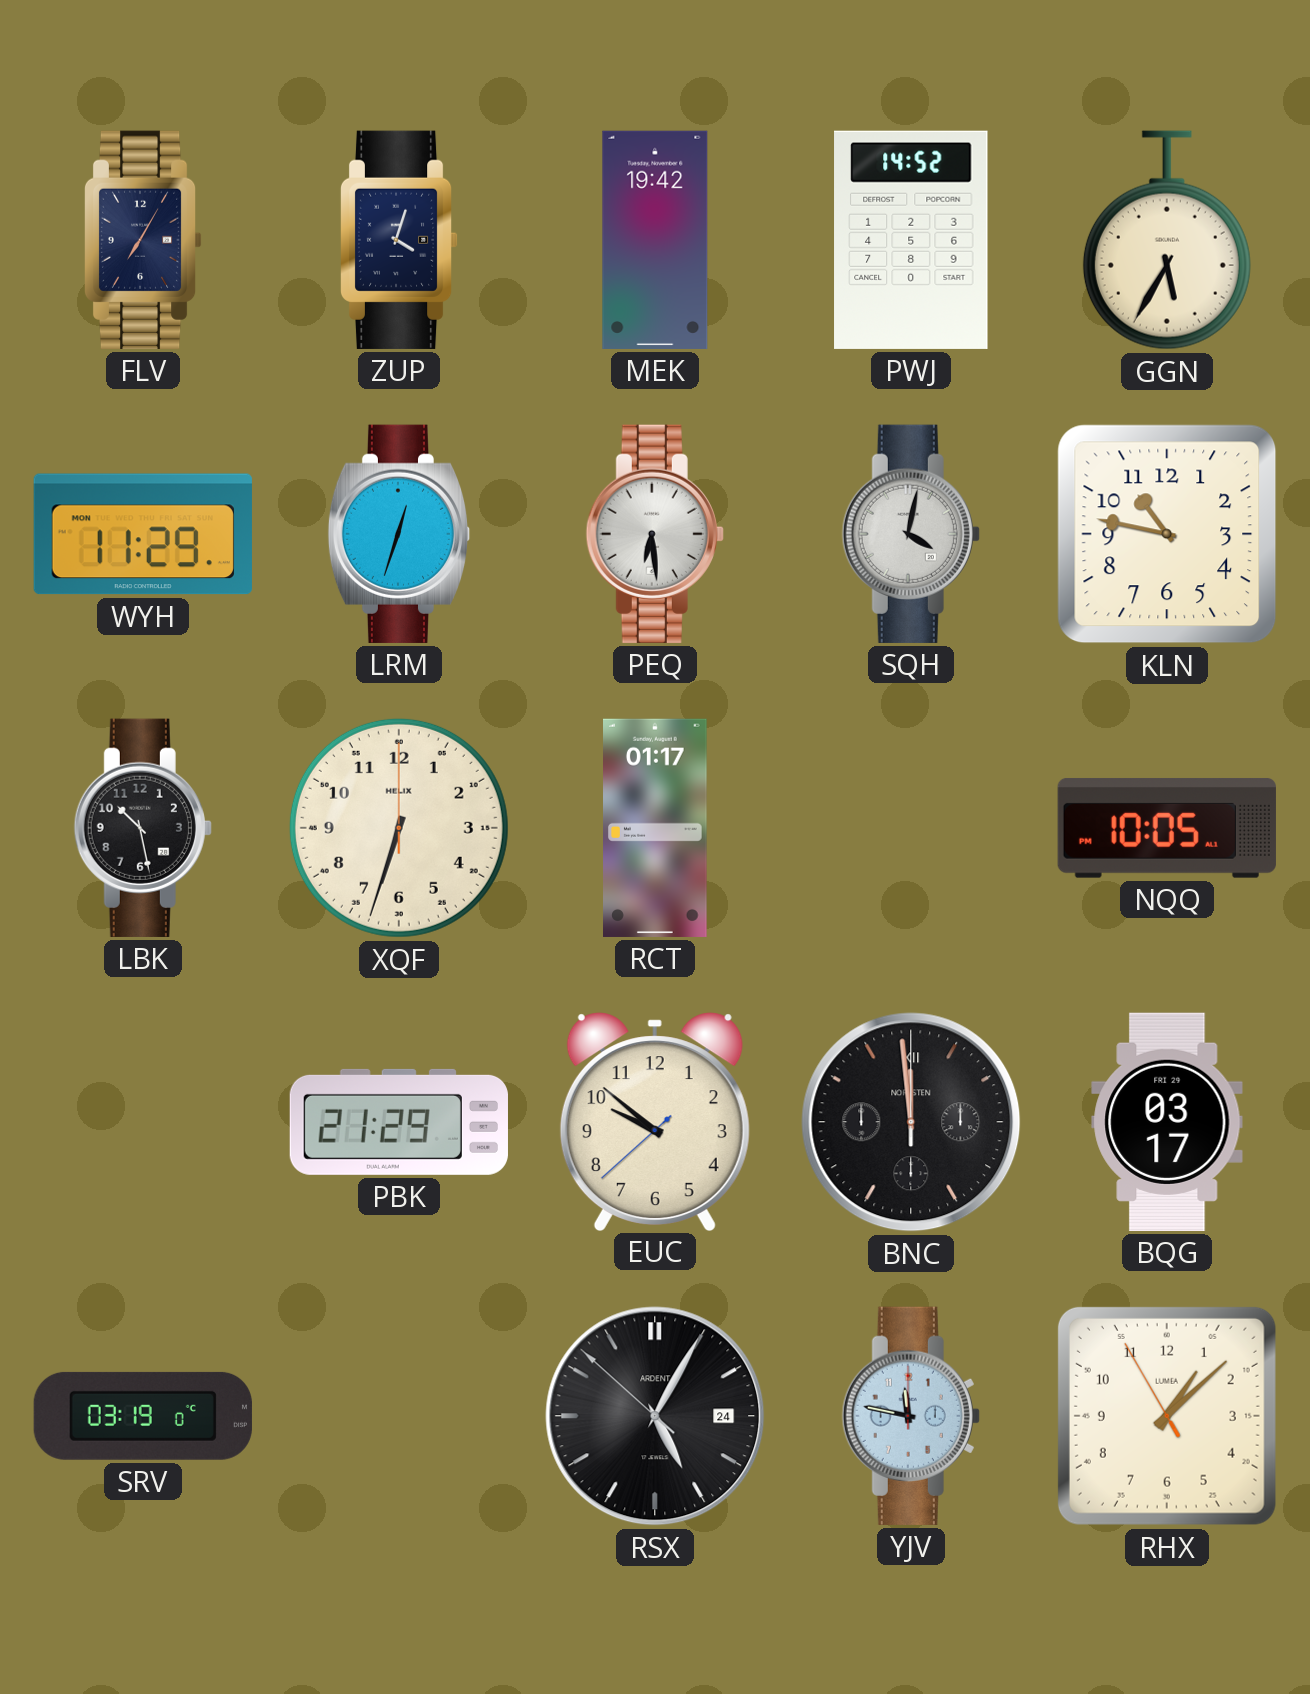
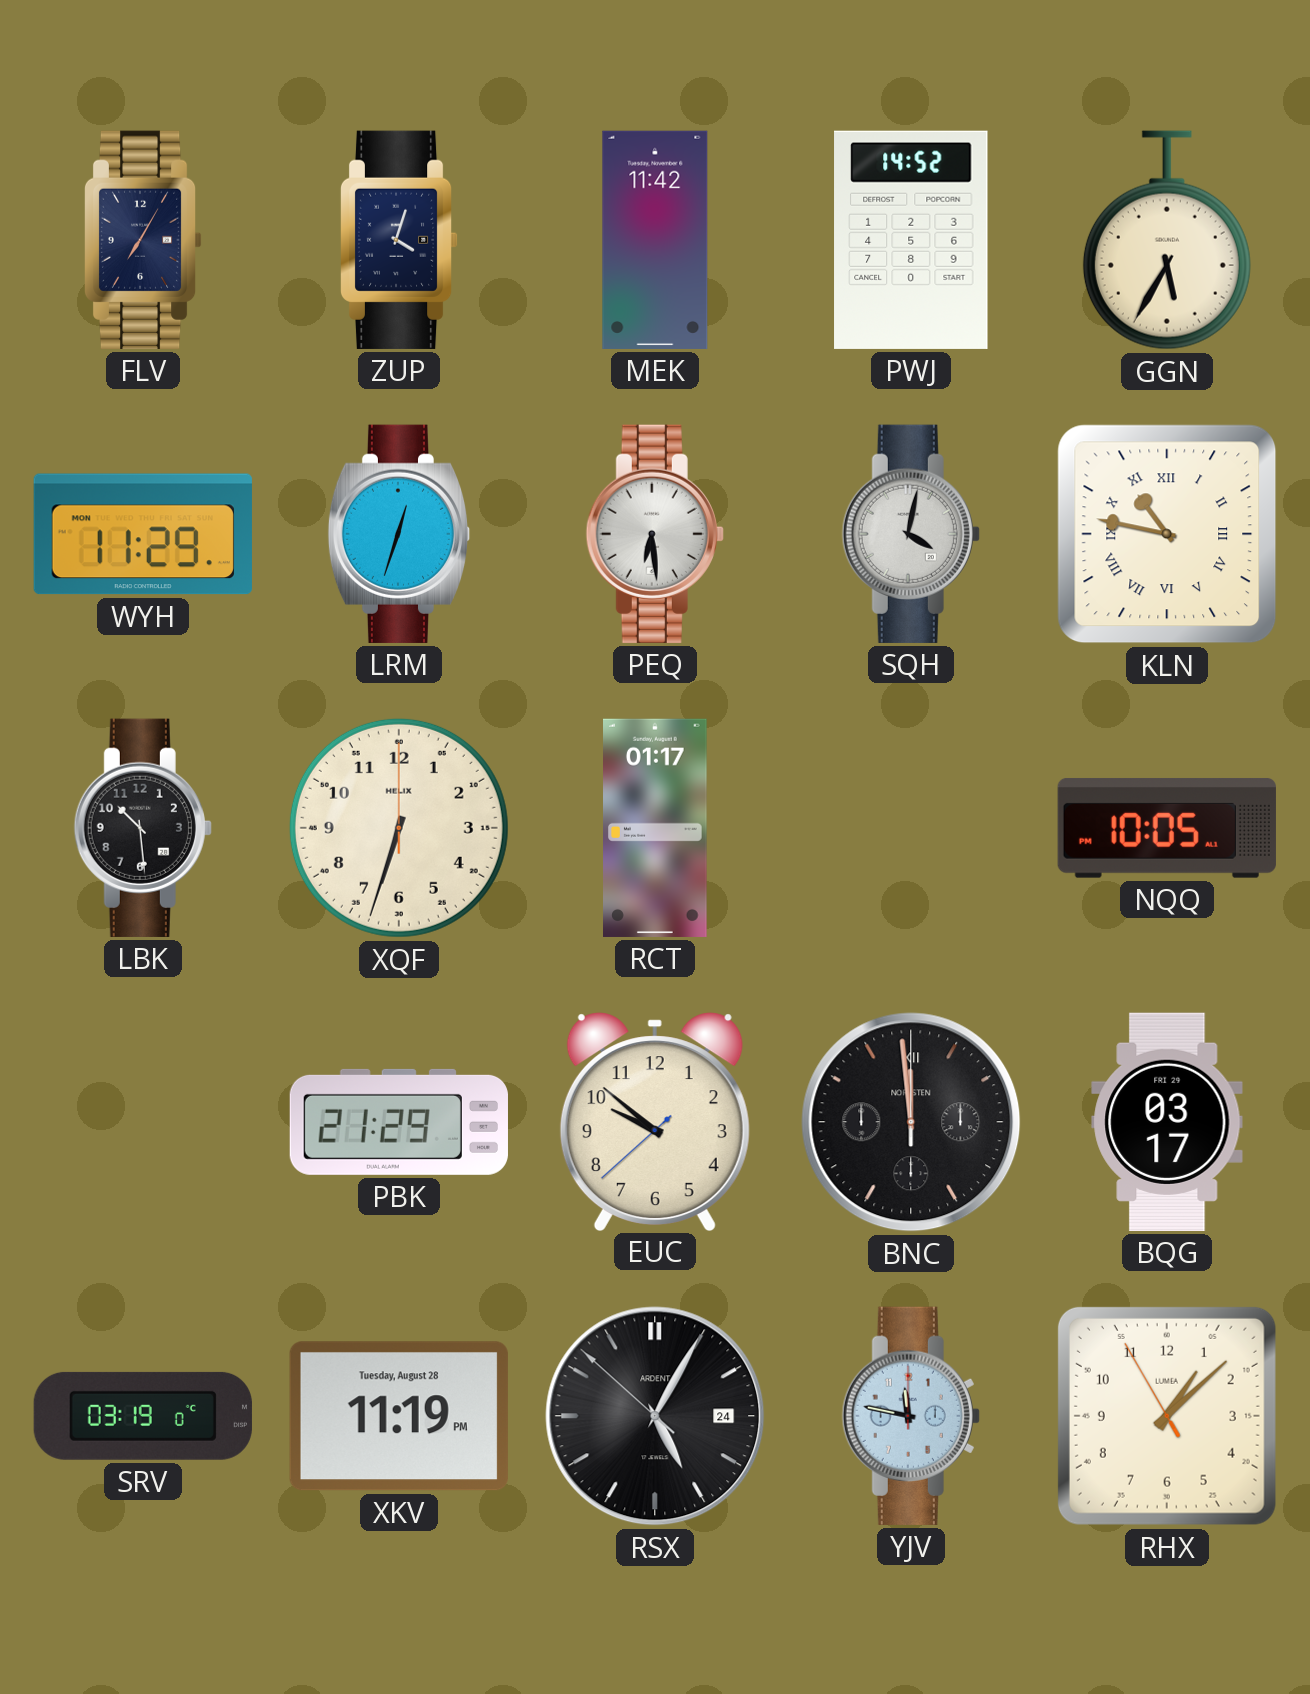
MEK: 19:42 -> 11:42
KLN numerals: Arabic -> Roman
LBK: 10:28 -> 10:29
XKV: none -> 11:19
